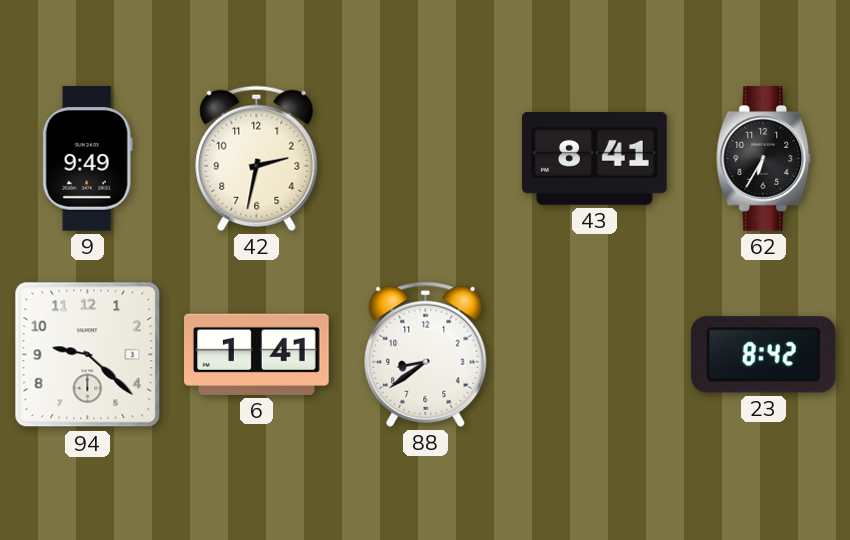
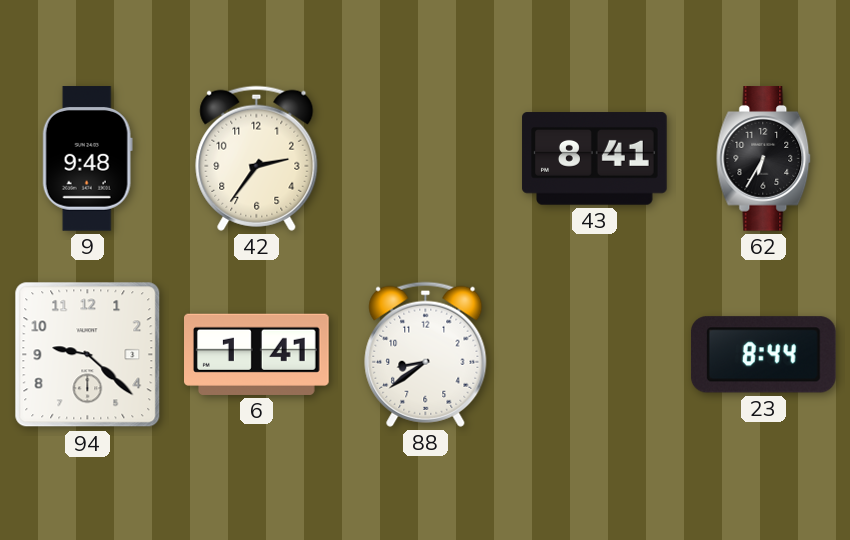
9: 9:49 -> 9:48
42: 2:32 -> 2:36
23: 8:42 -> 8:44
